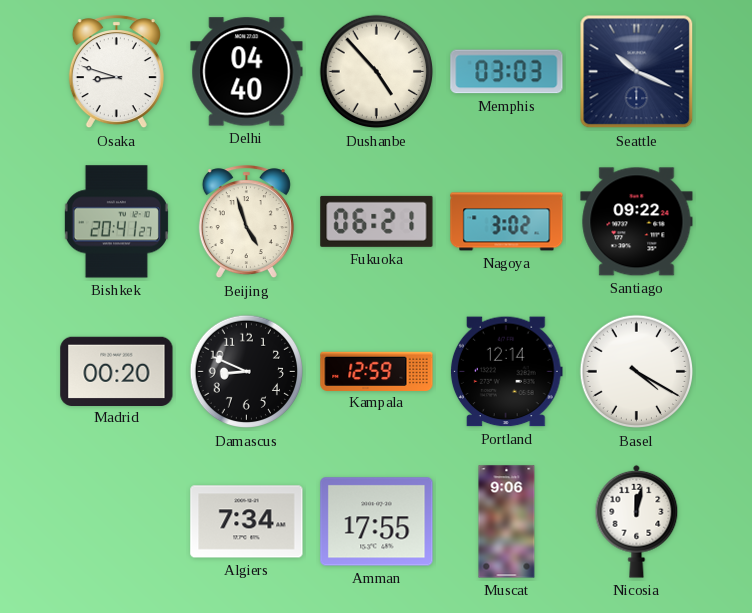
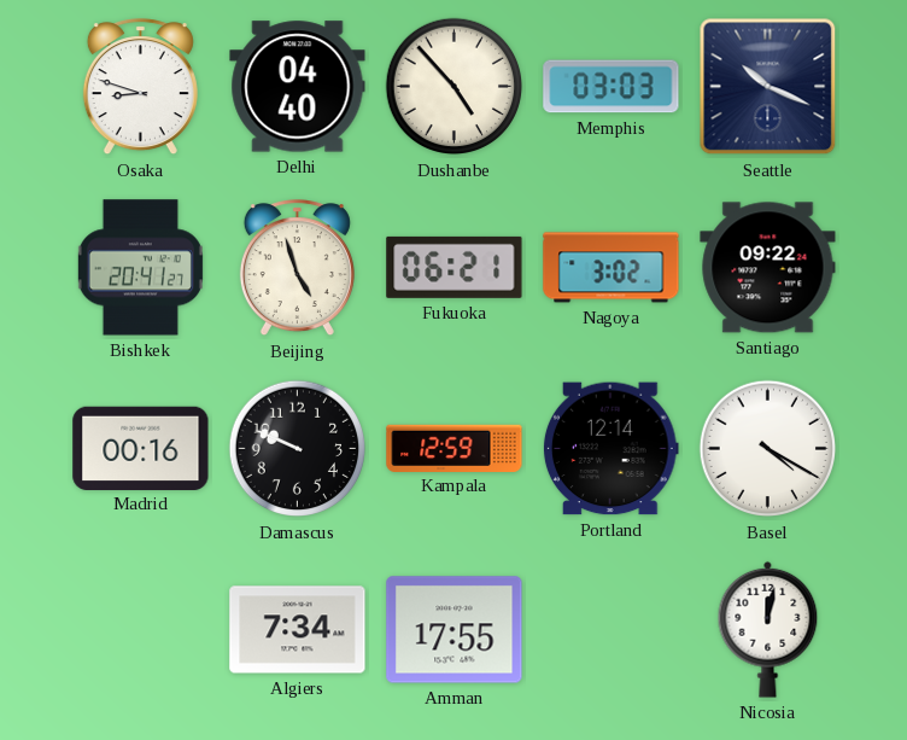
Madrid: 00:20 -> 00:16
Damascus: 8:49 -> 9:49
Muscat: 9:06 -> none
